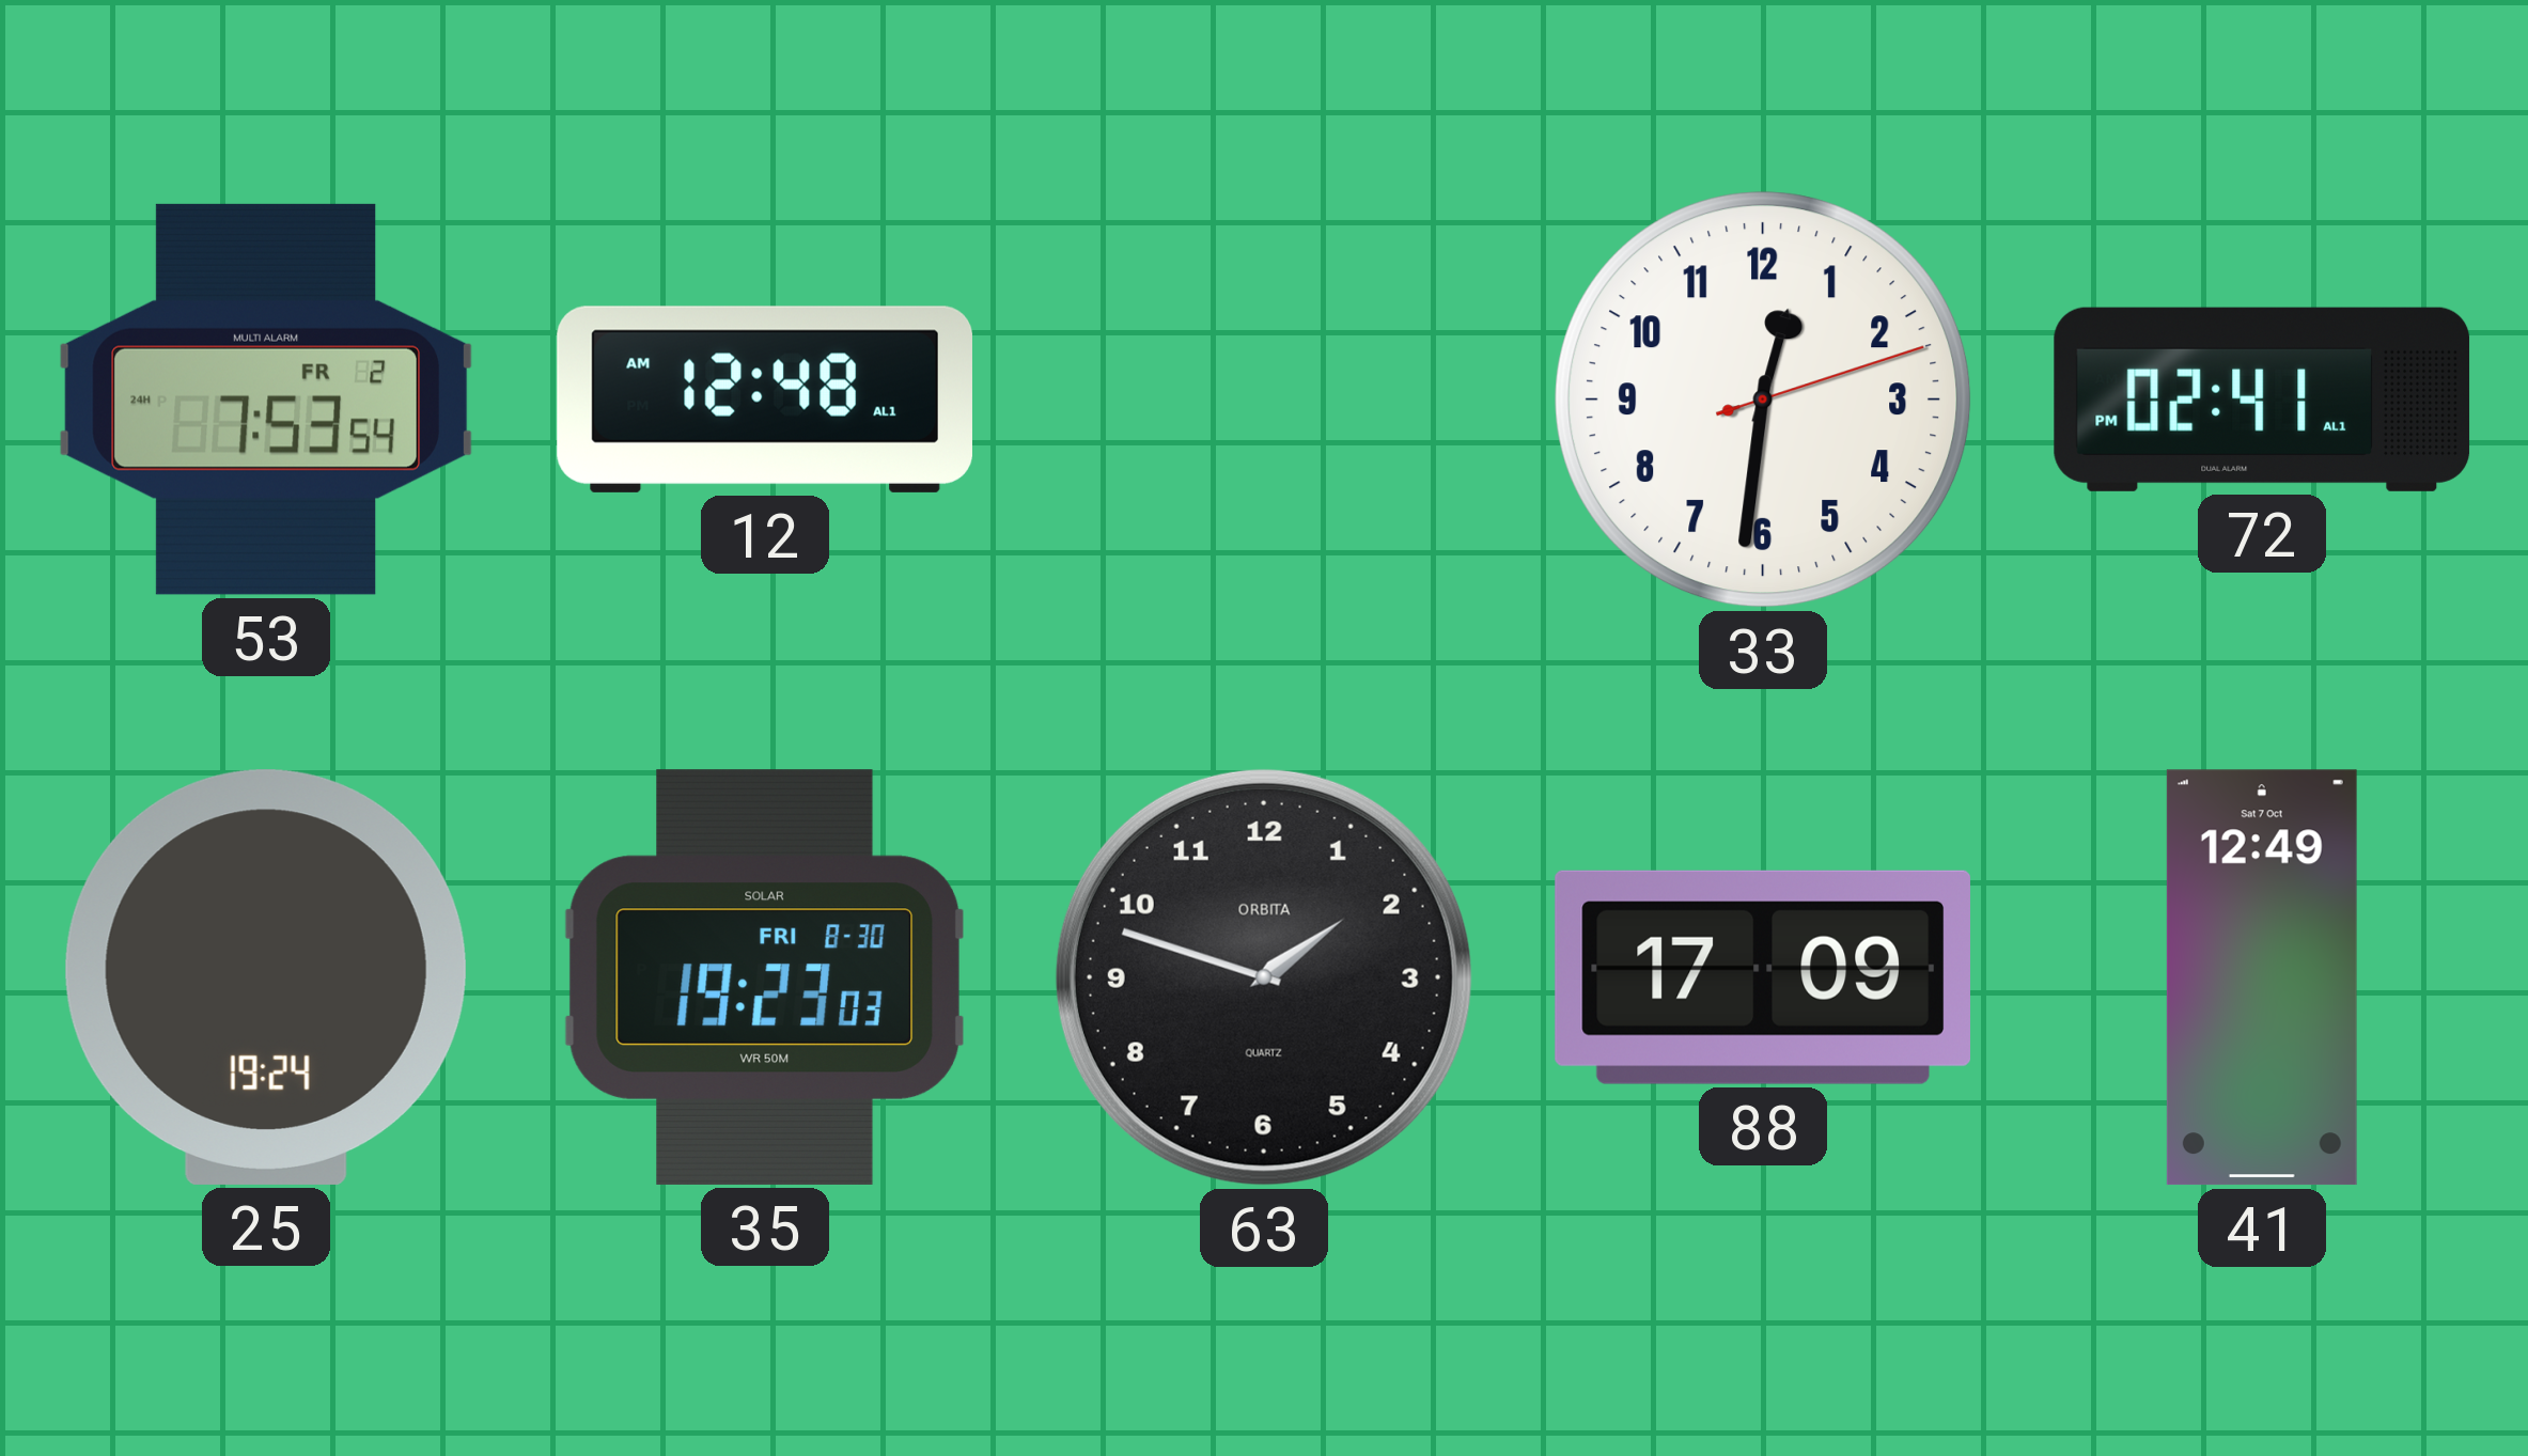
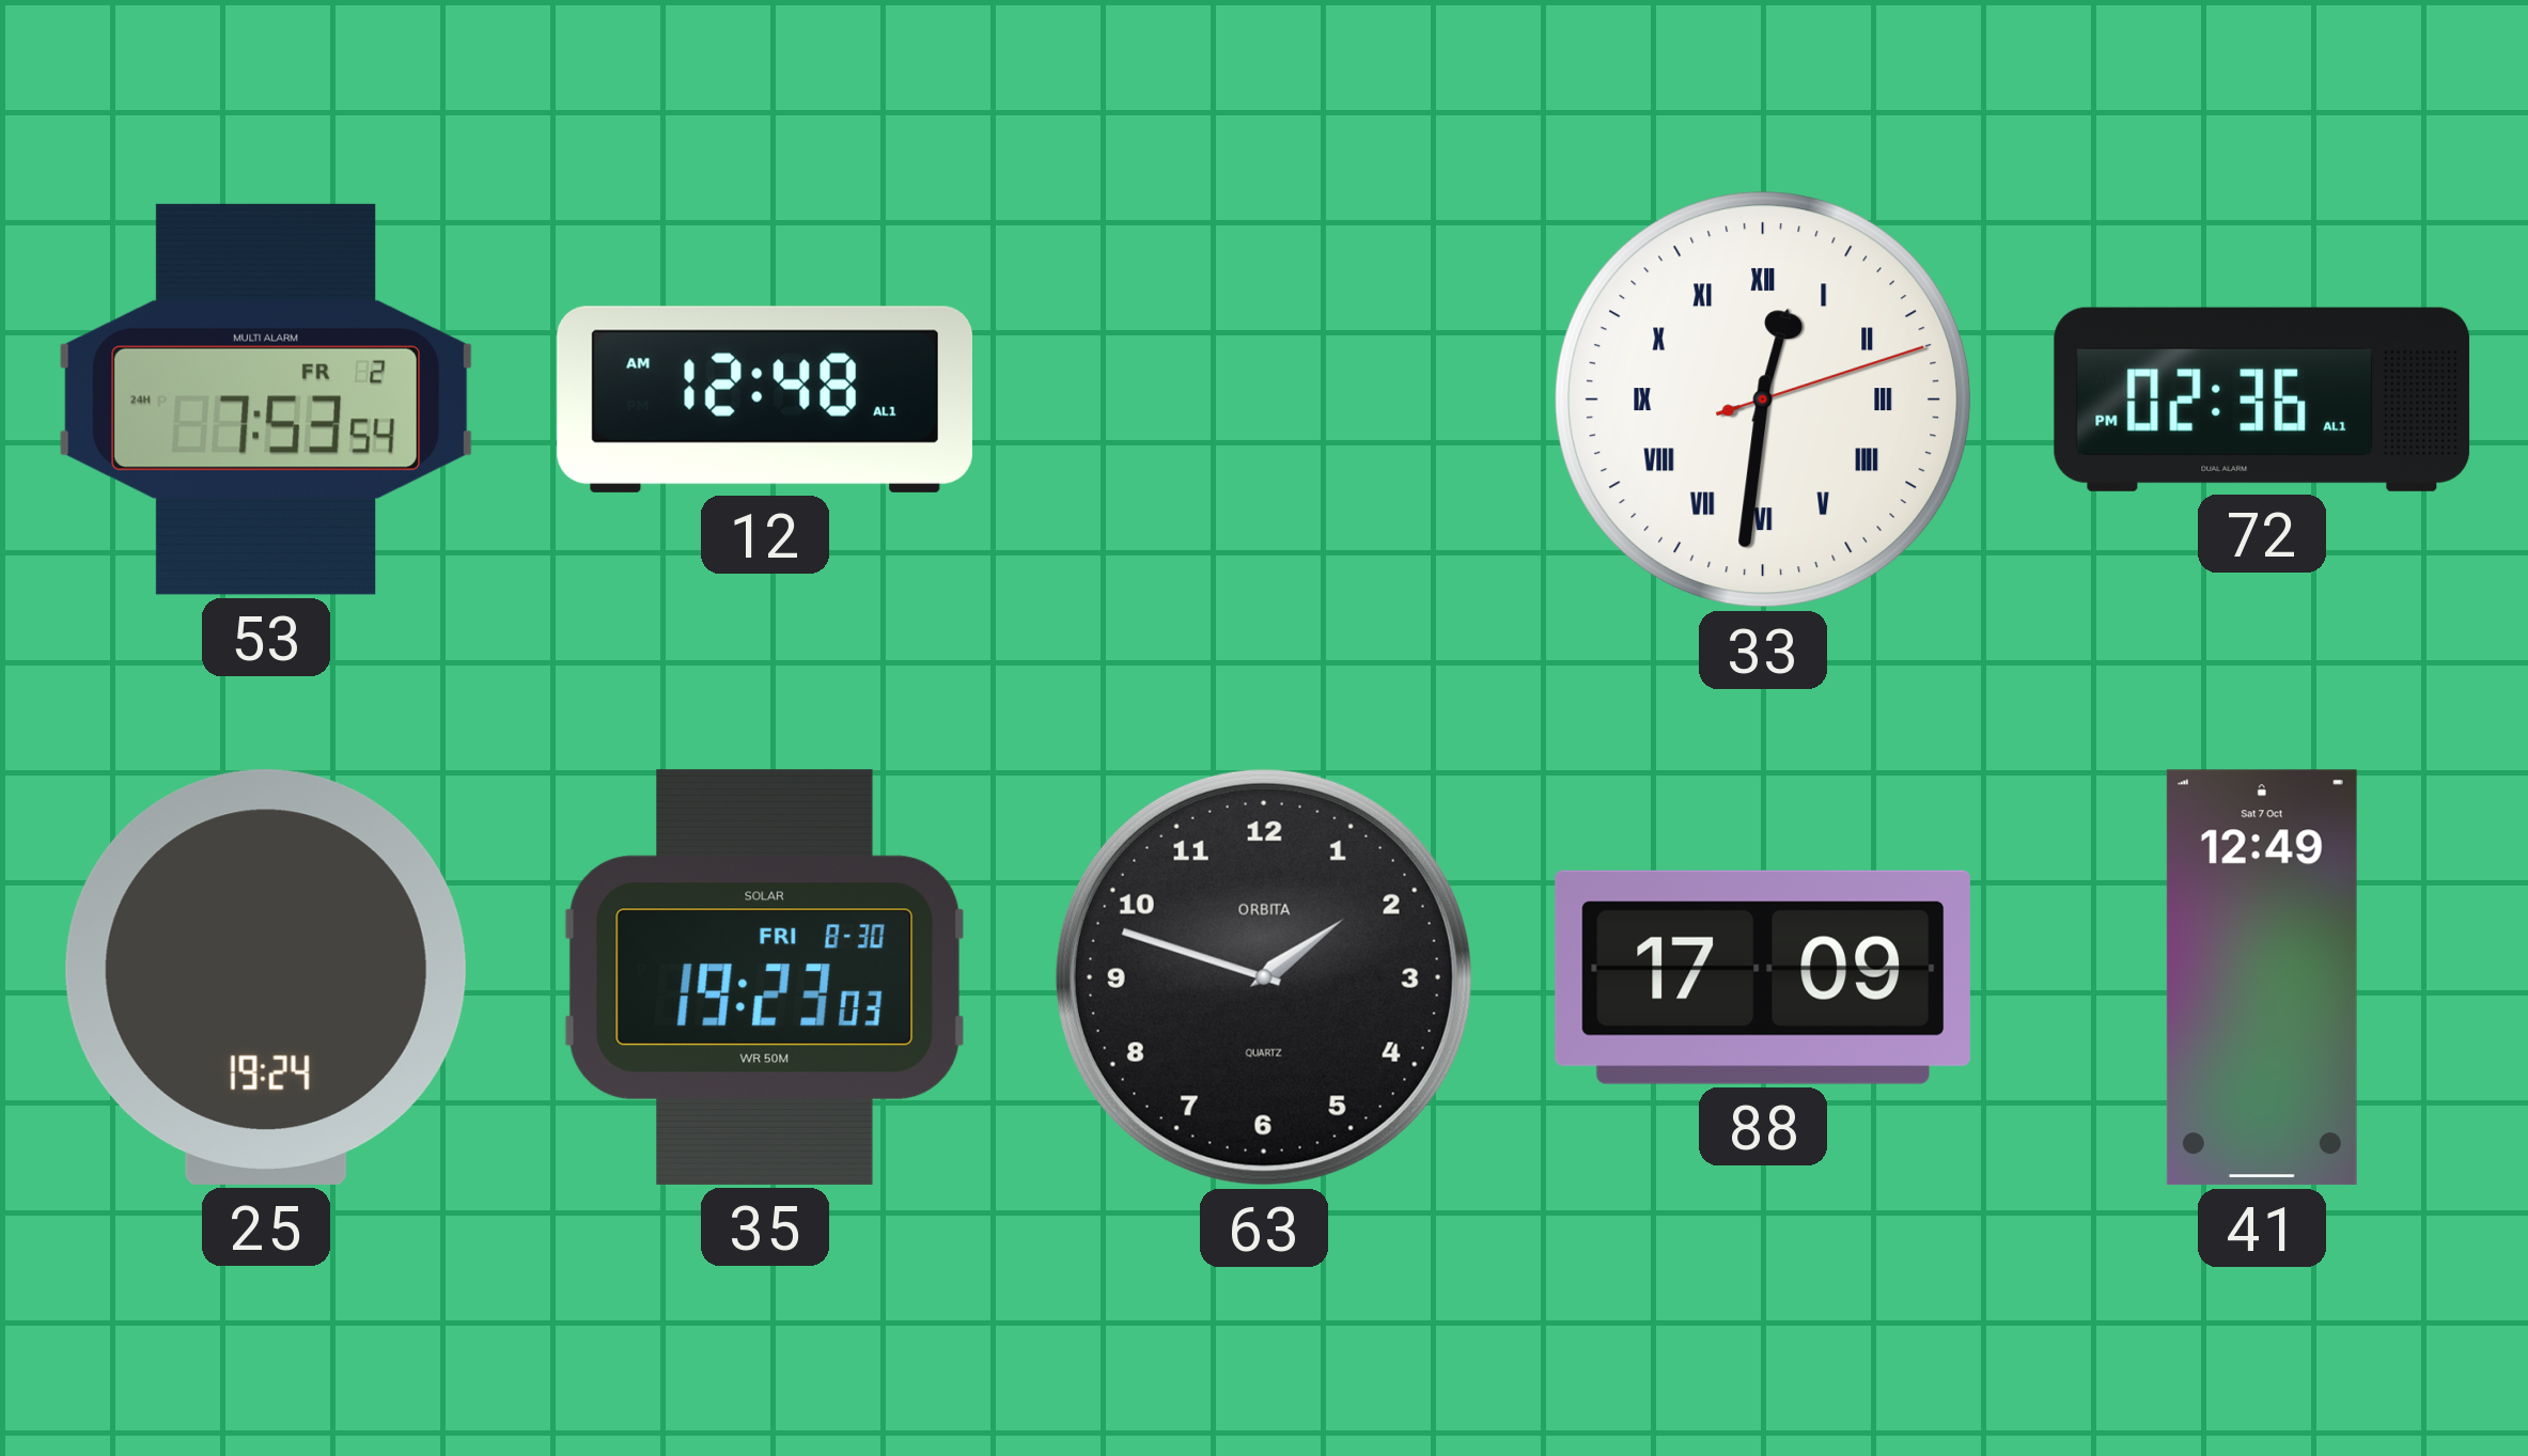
33 numerals: Arabic -> Roman
72: 02:41 -> 02:36
